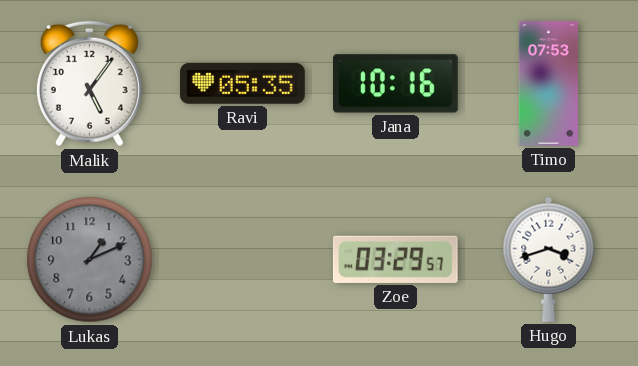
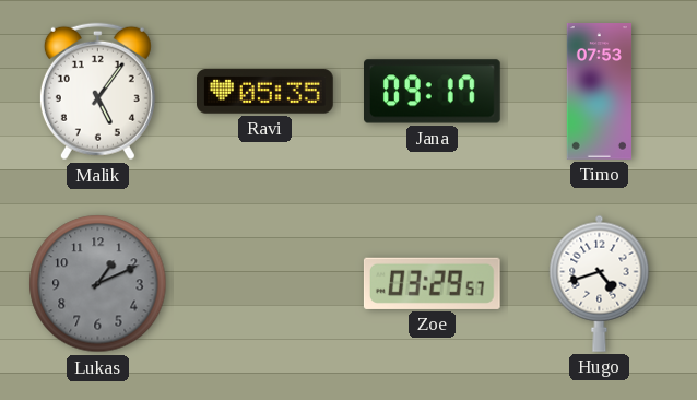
Jana: 10:16 -> 09:17
Hugo: 3:42 -> 4:42
